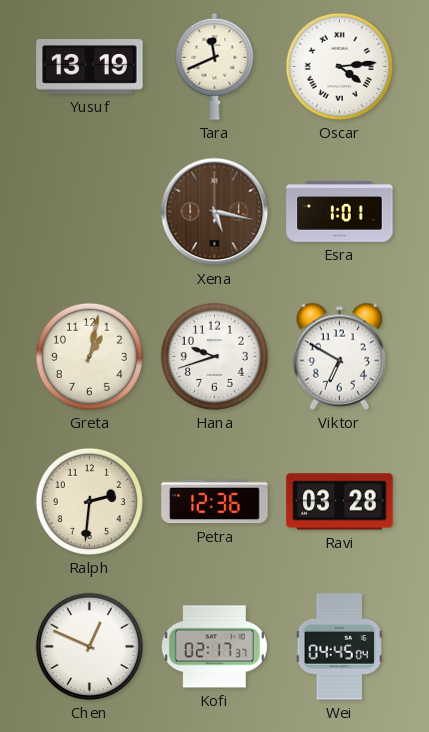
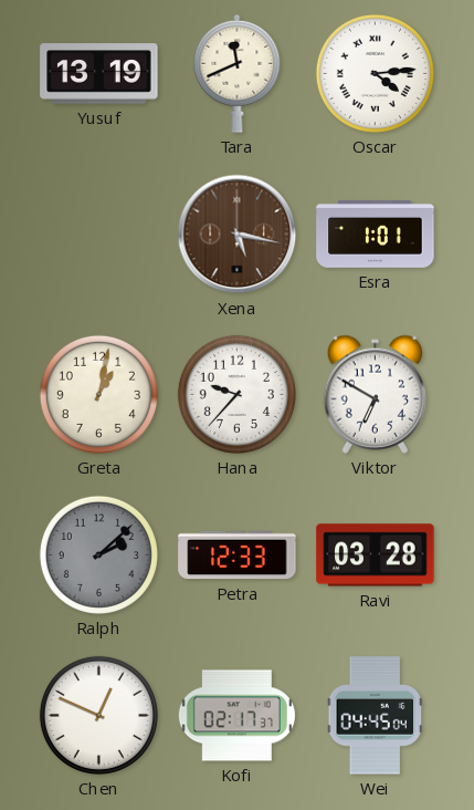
Hana: 9:42 -> 9:37
Ralph: 2:31 -> 2:08
Ralph dial: cream -> grey
Petra: 12:36 -> 12:33
